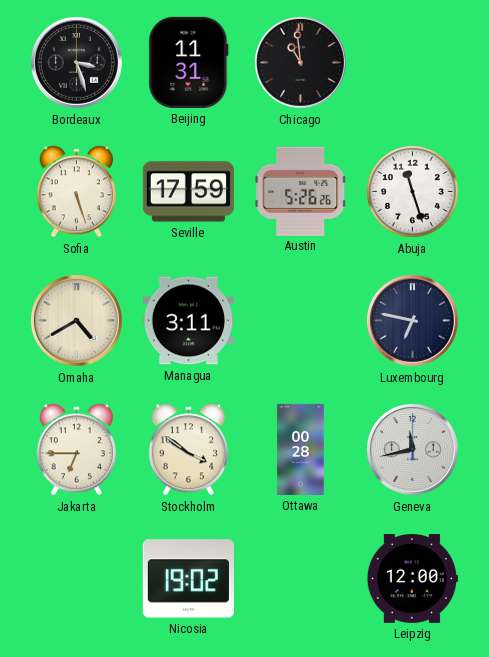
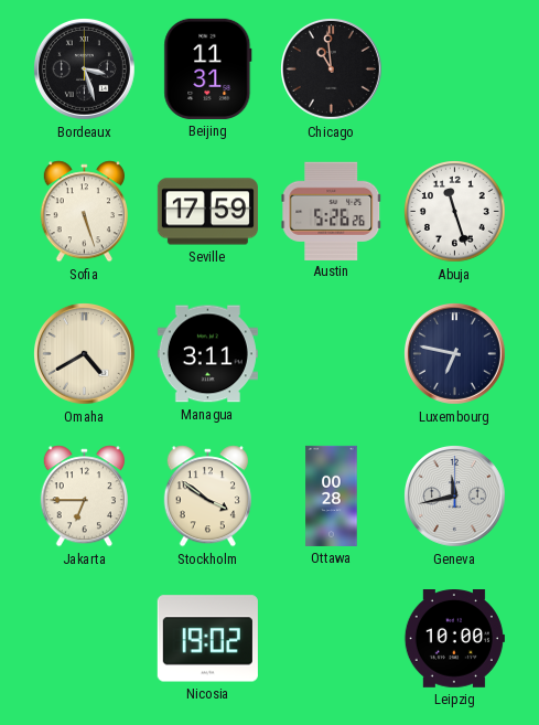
Leipzig: 12:00 -> 10:00
